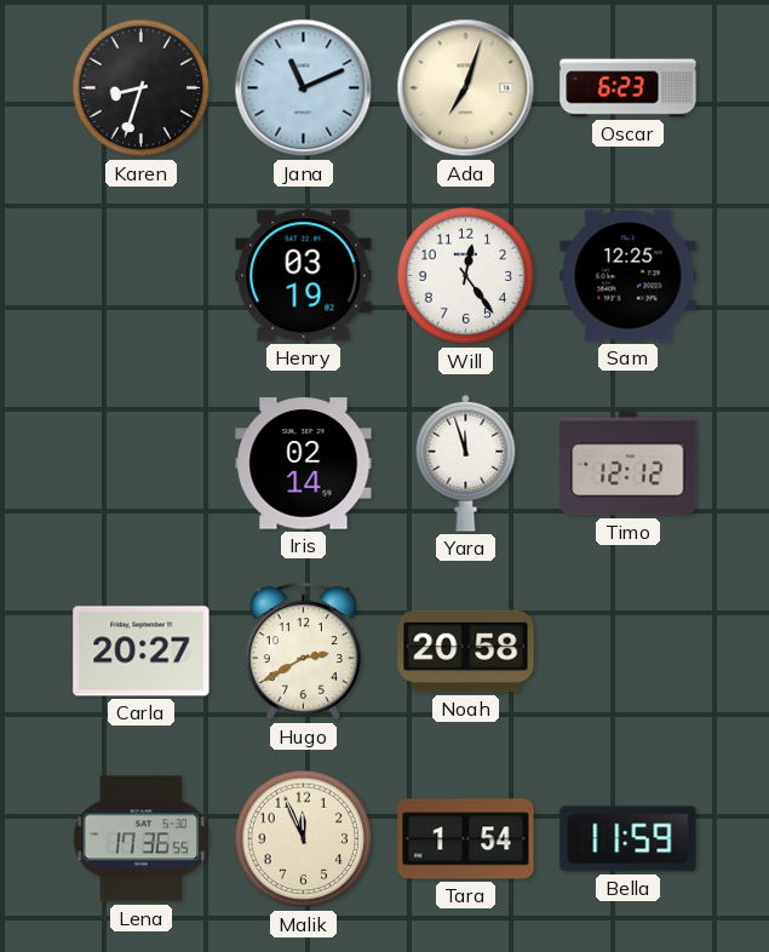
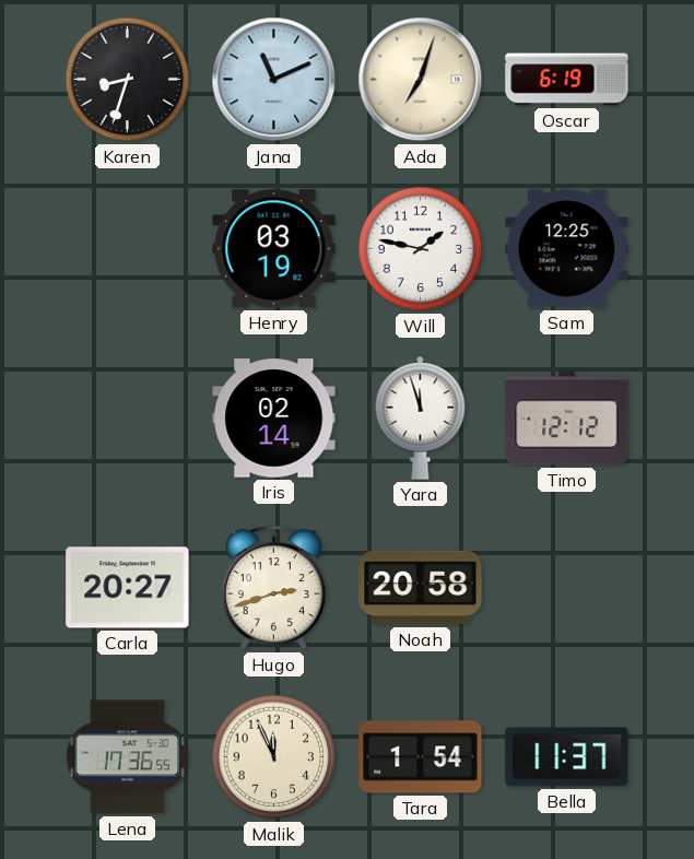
Oscar: 6:23 -> 6:19
Will: 12:24 -> 1:47
Hugo: 2:40 -> 2:42
Bella: 11:59 -> 11:37
